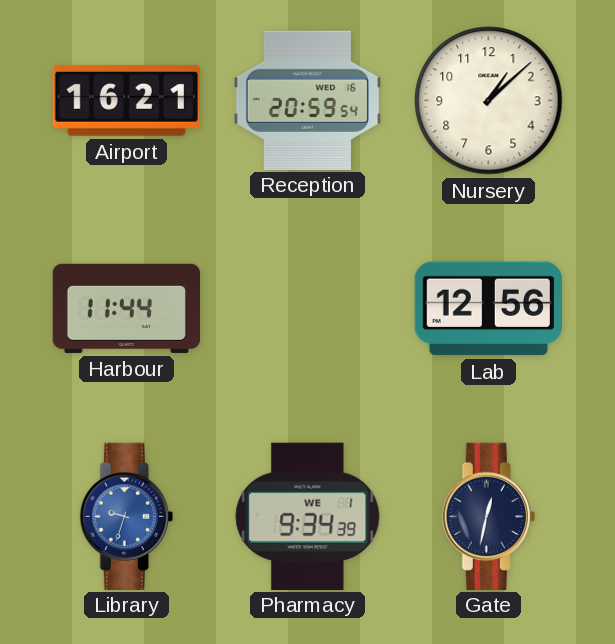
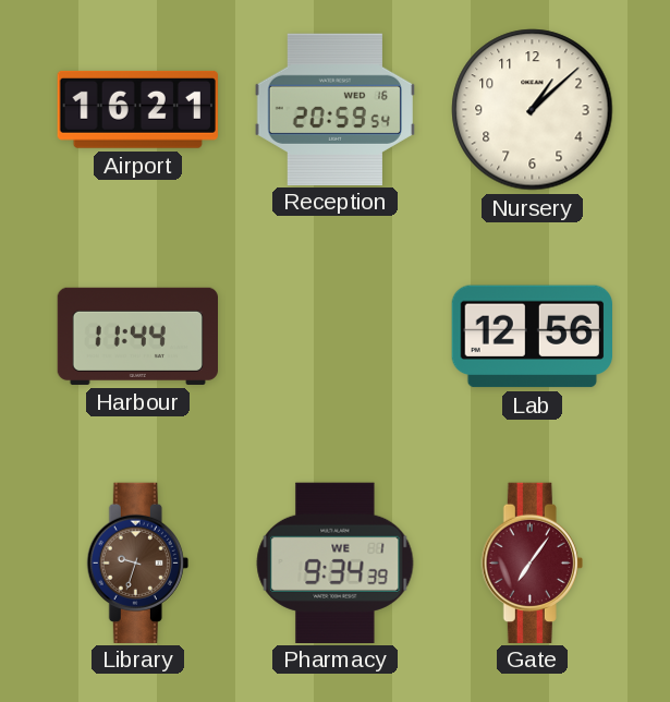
Library dial: blue -> brown
Gate: 12:32 -> 7:06
Gate dial: navy -> burgundy
